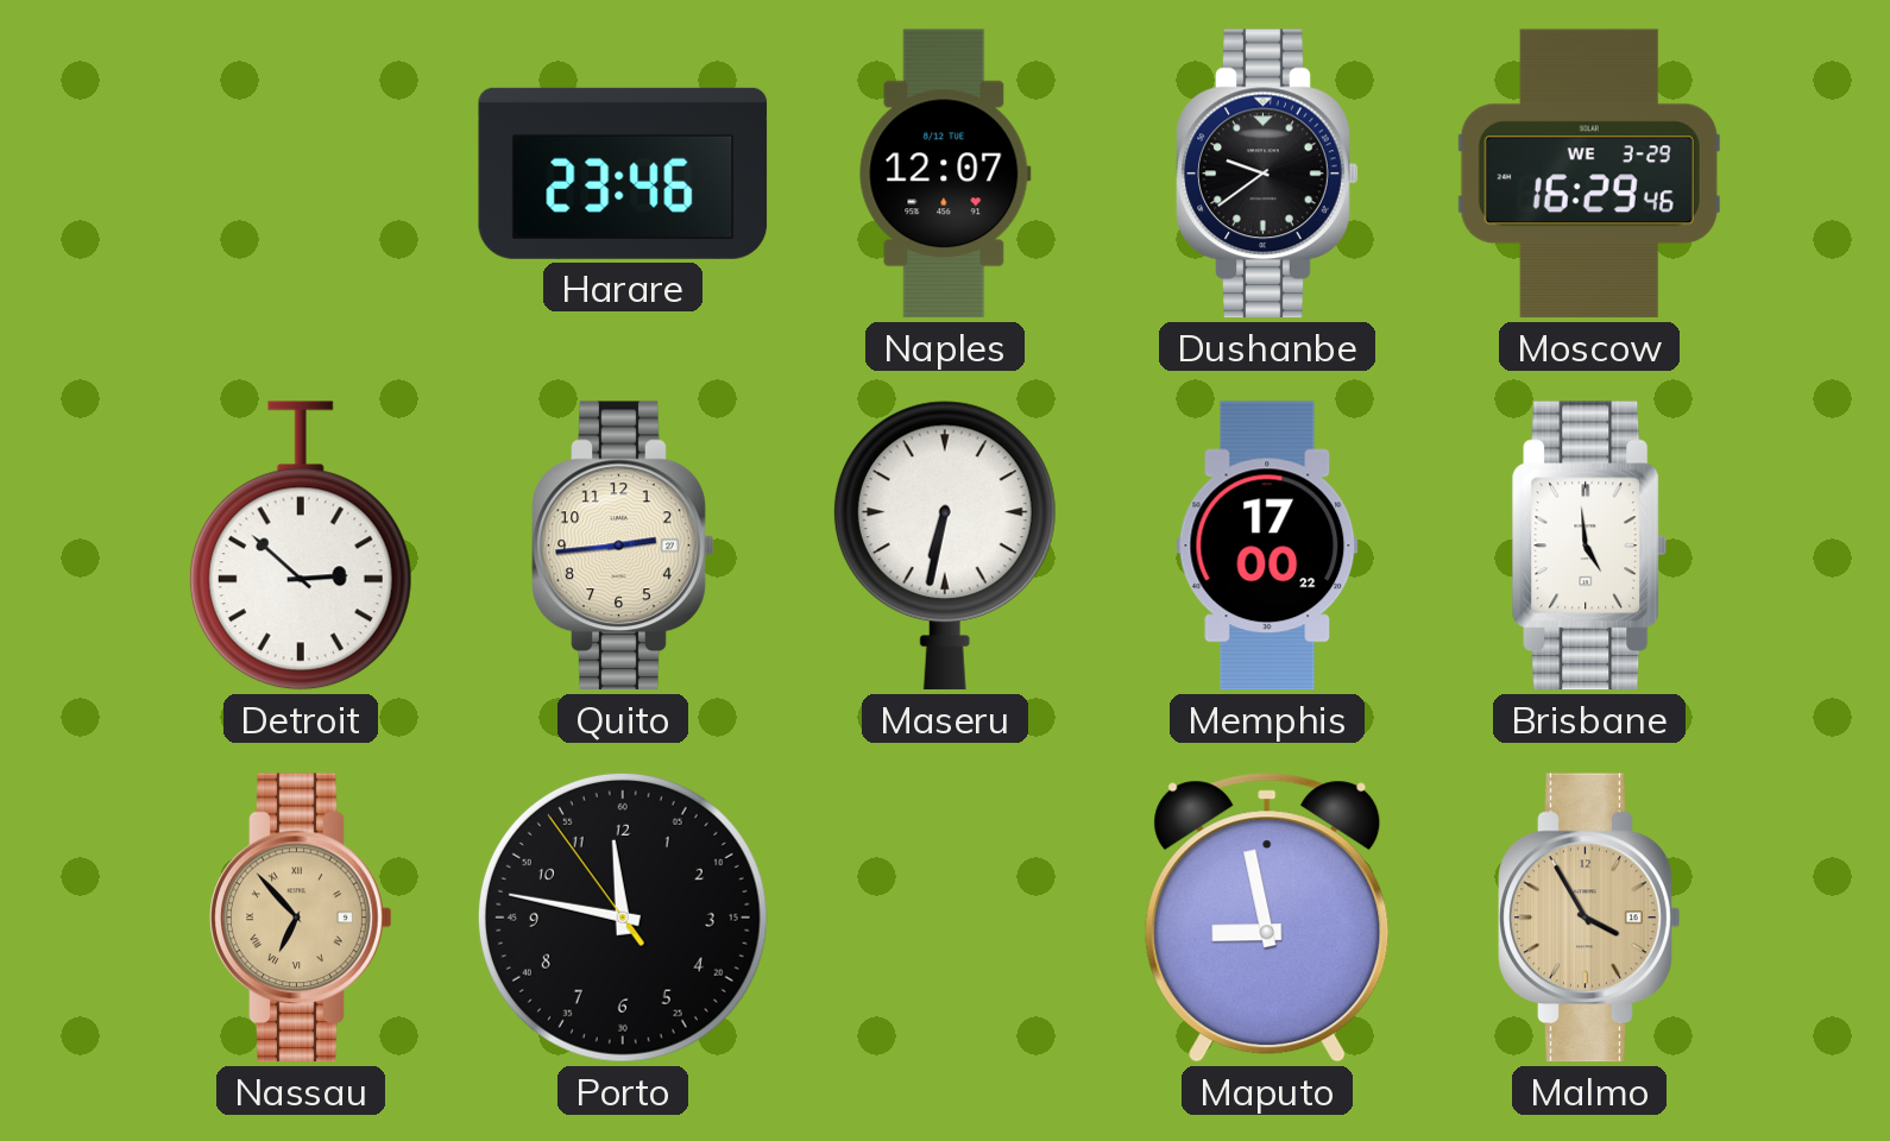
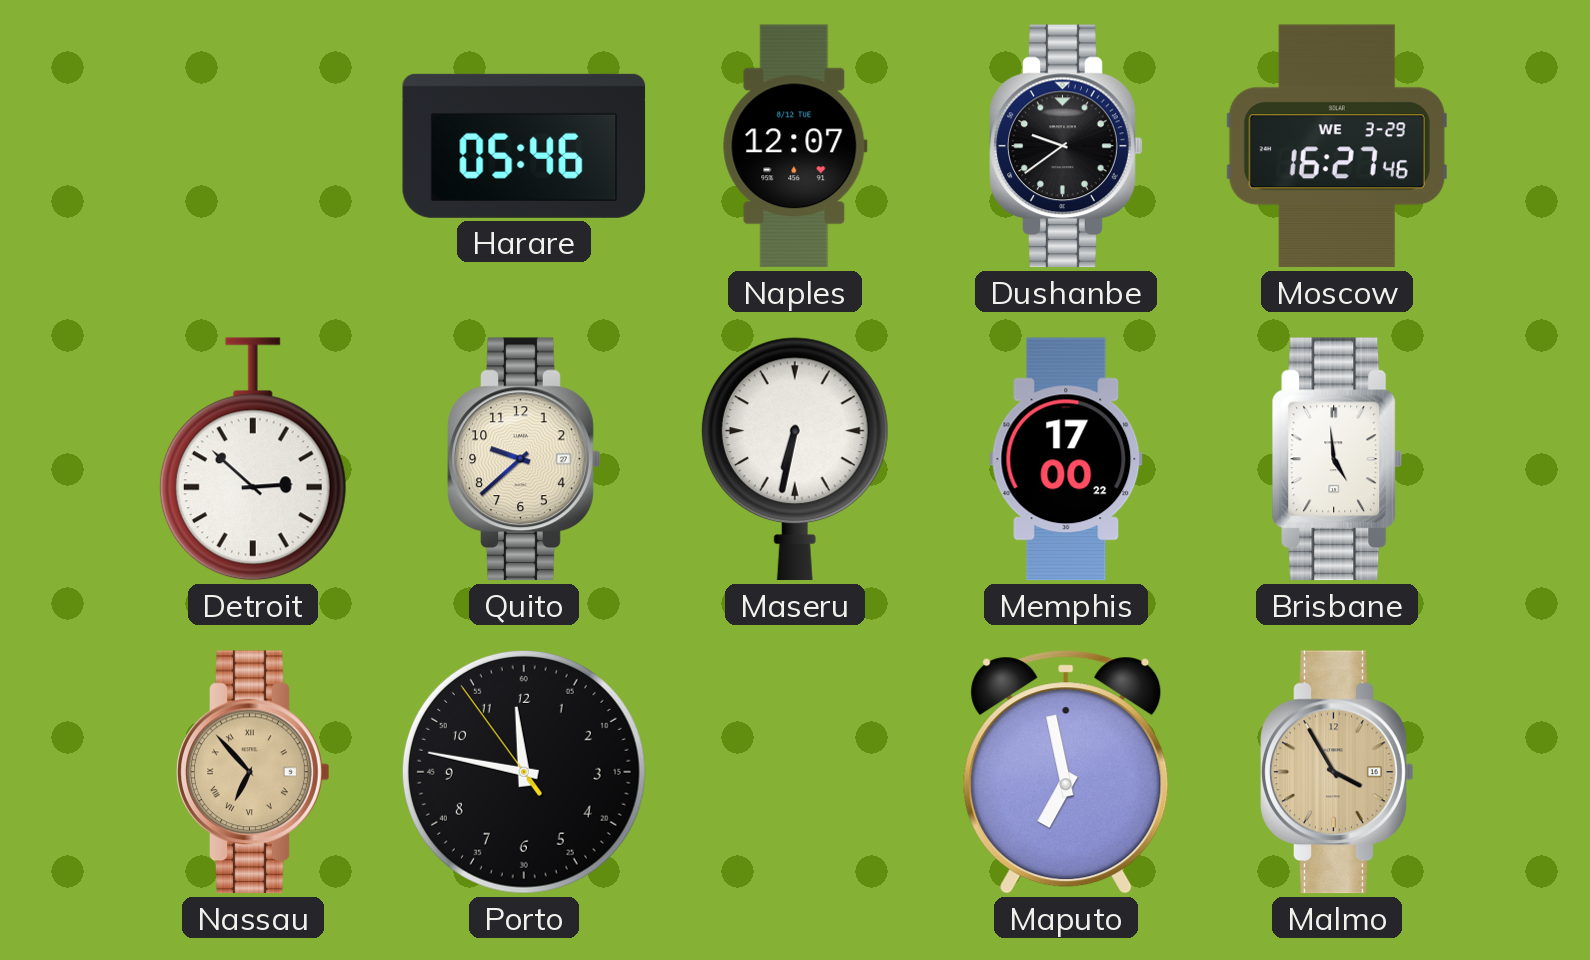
Harare: 23:46 -> 05:46
Moscow: 16:29 -> 16:27
Quito: 2:44 -> 9:38
Maputo: 8:58 -> 6:58
